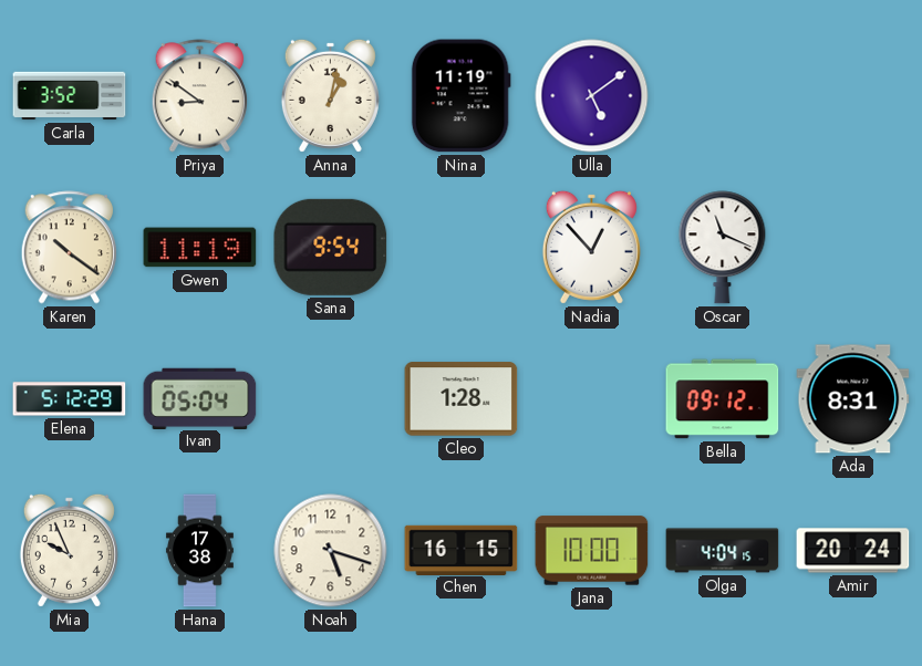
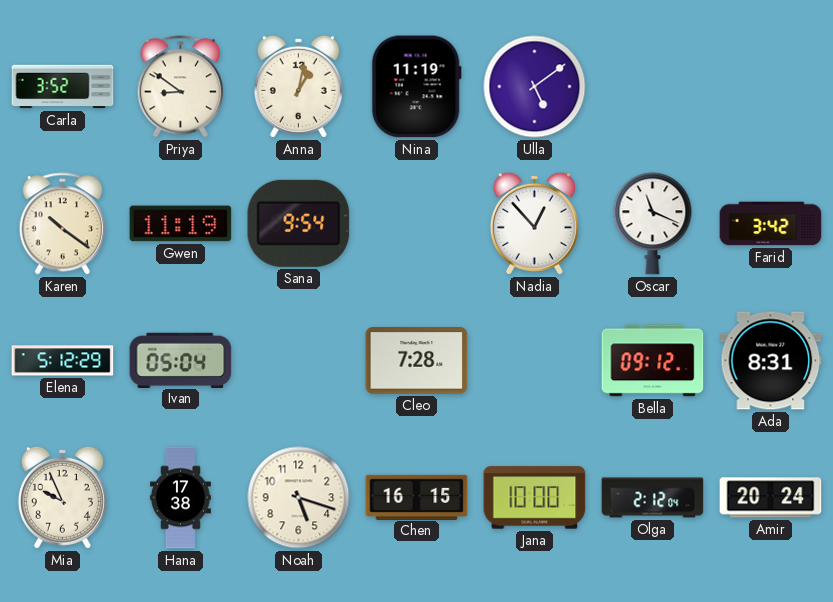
Farid: none -> 3:42
Cleo: 1:28 -> 7:28
Olga: 4:04 -> 2:12
